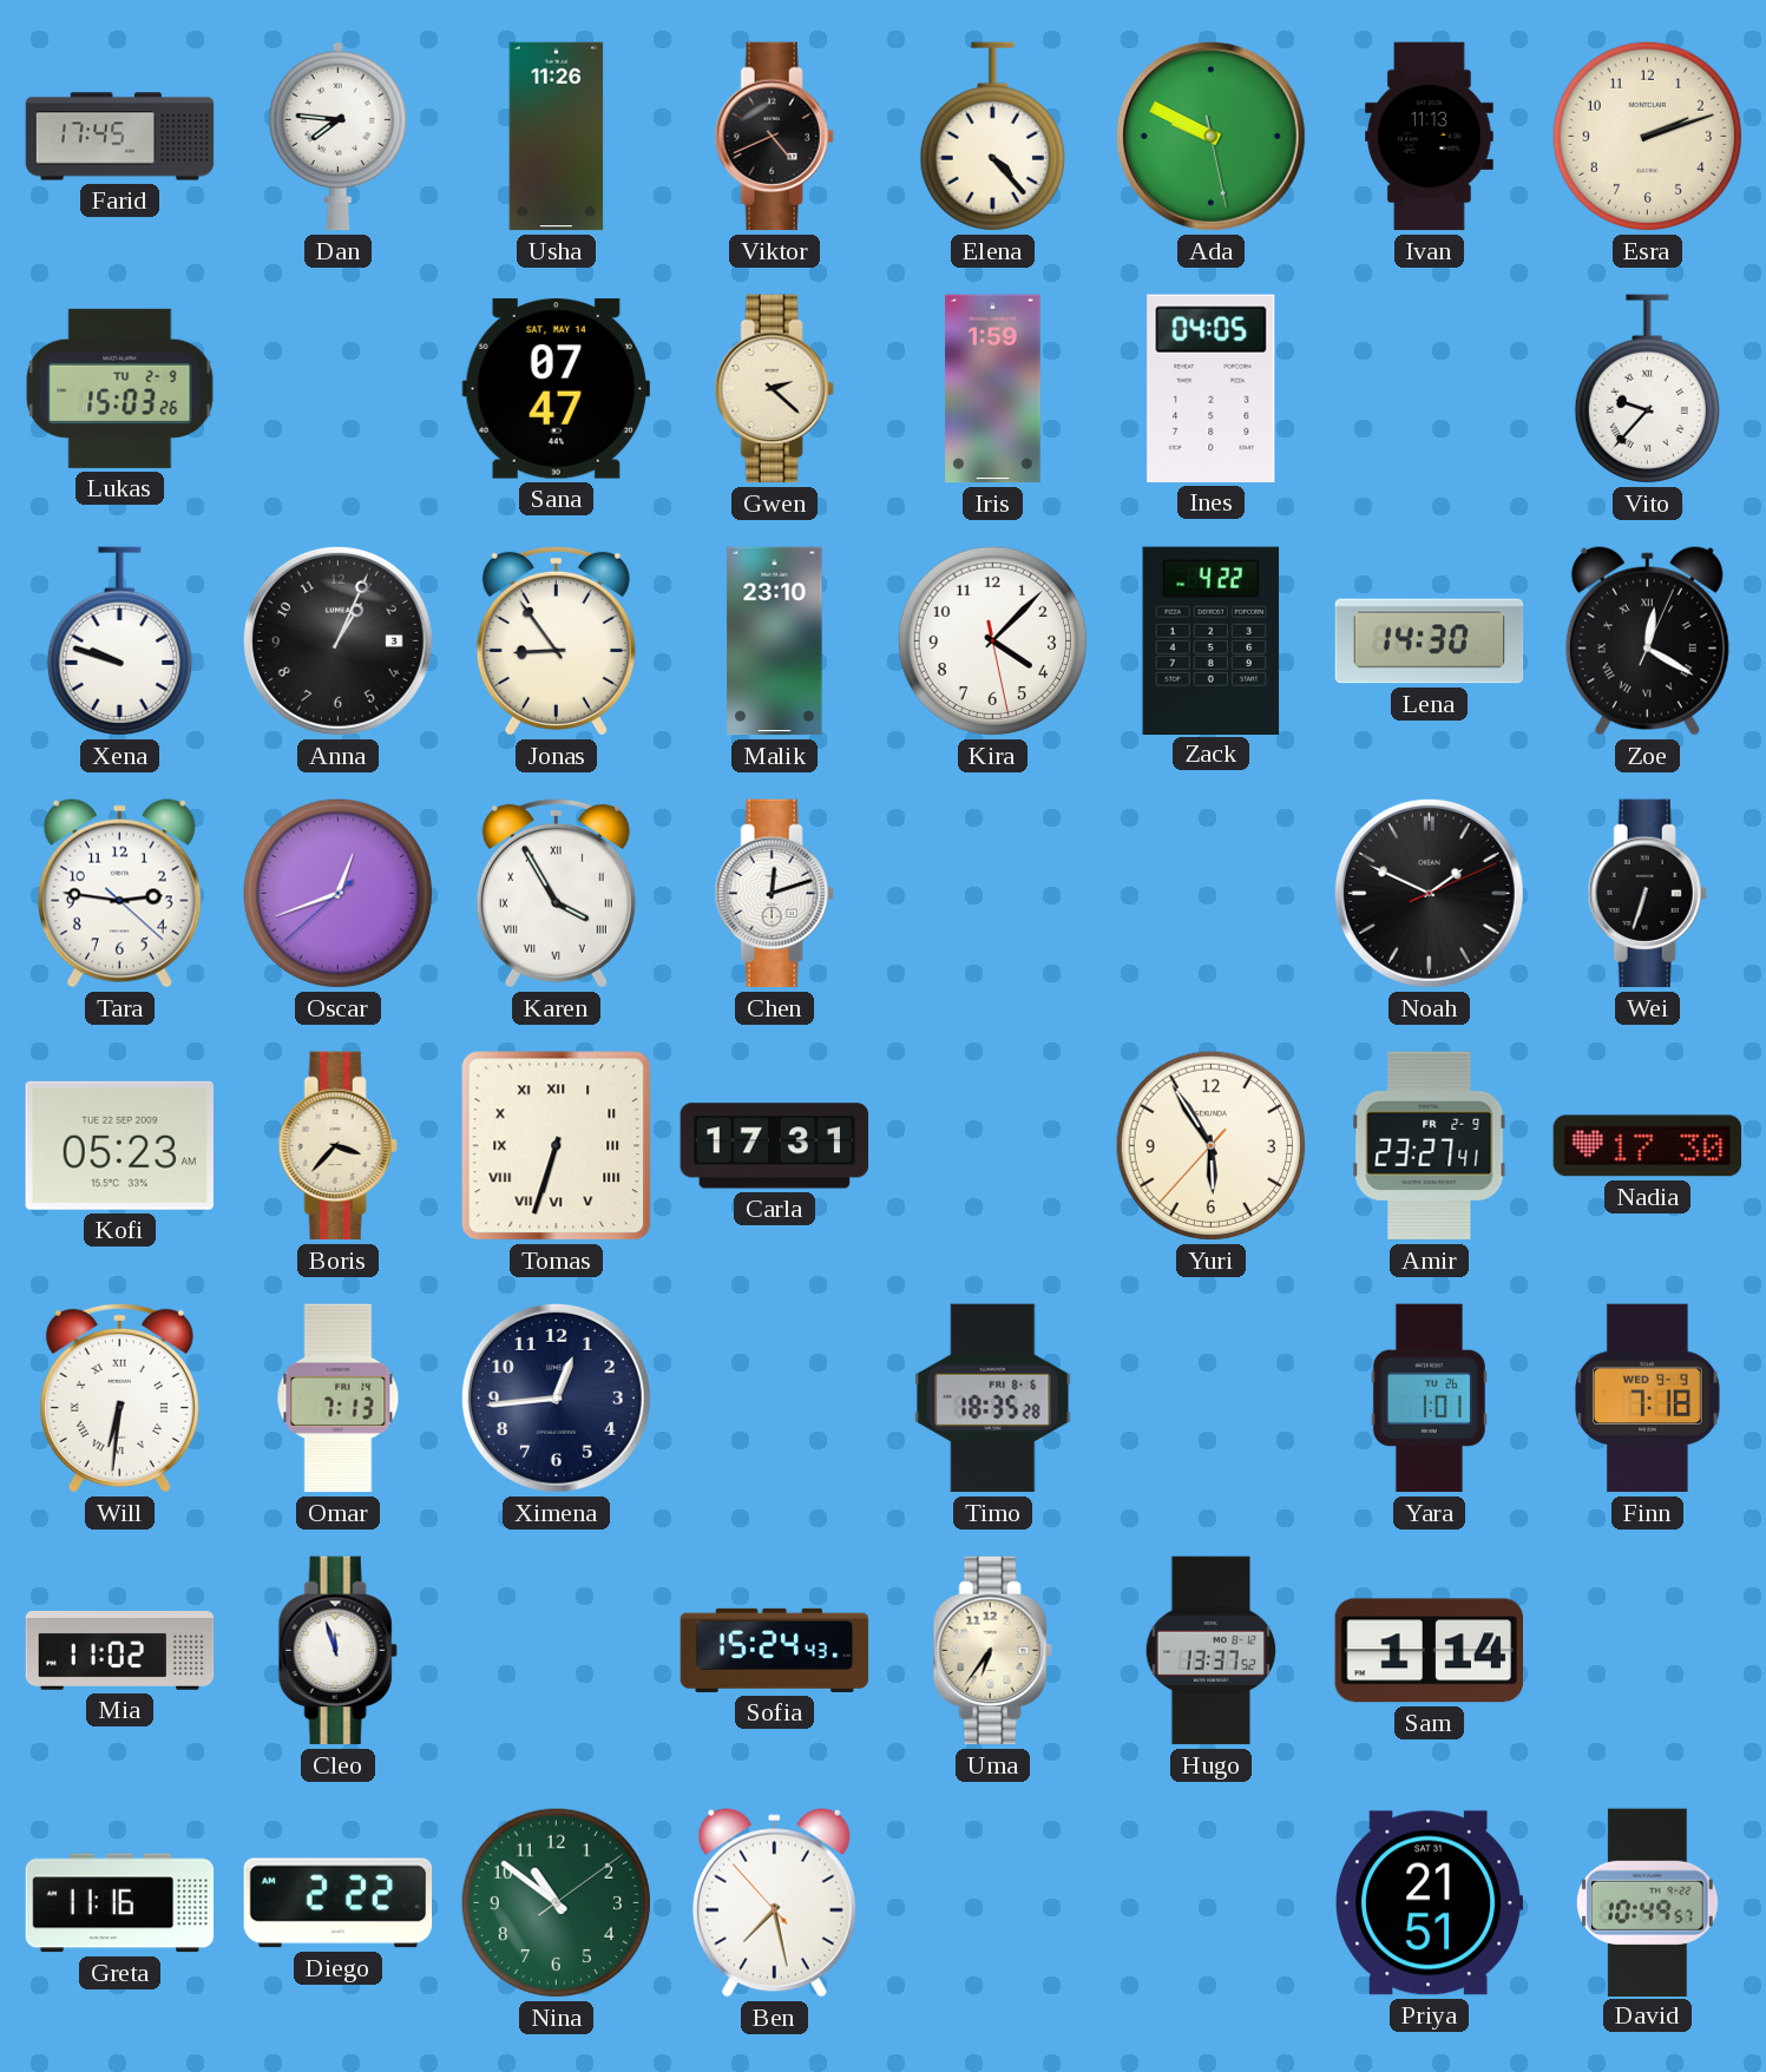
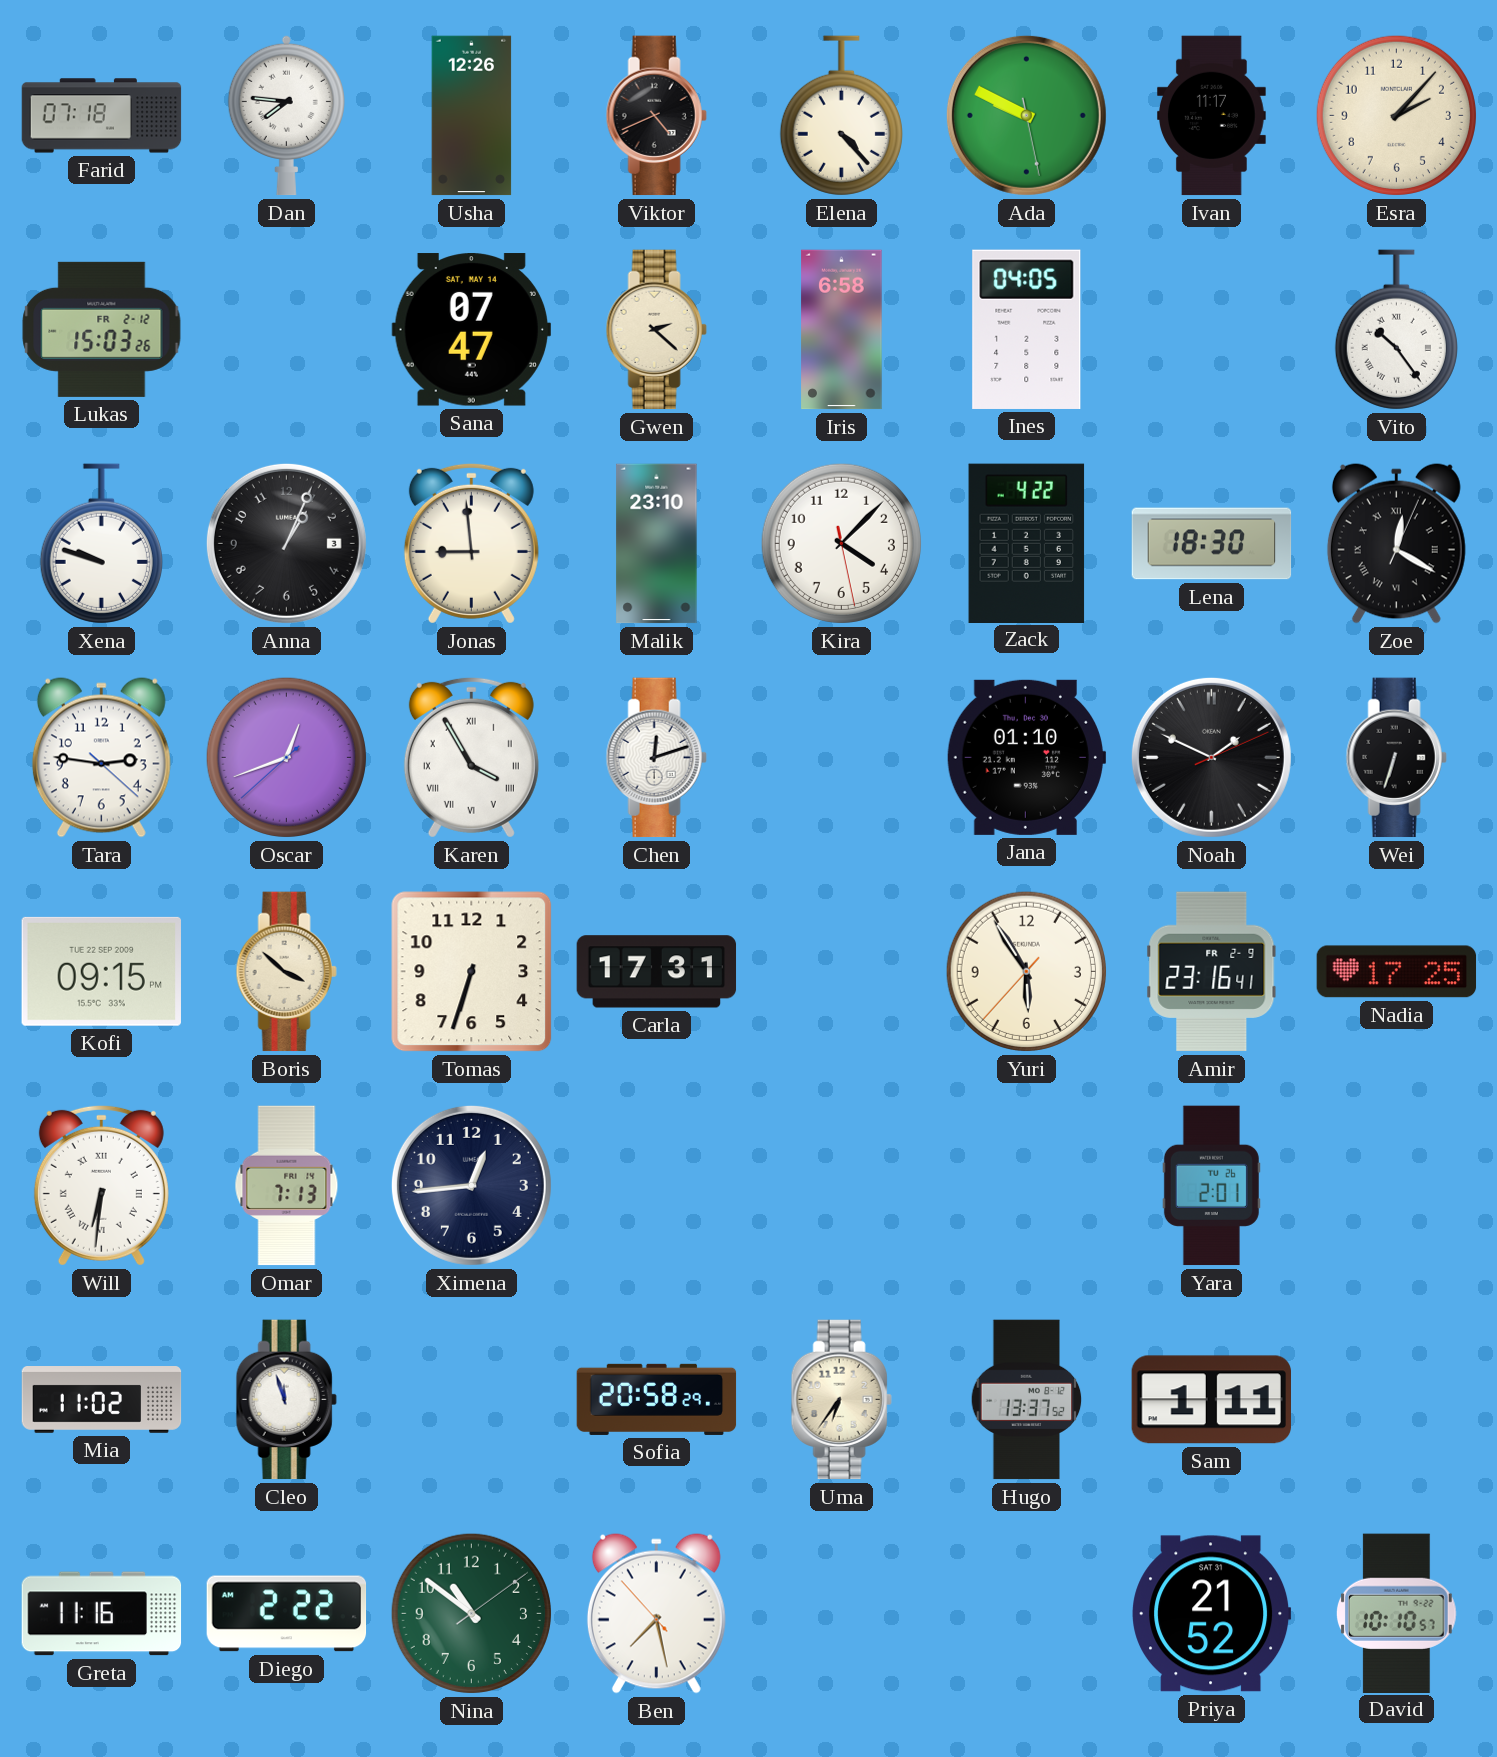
Farid: 17:45 -> 07:18
Usha: 11:26 -> 12:26
Ivan: 11:13 -> 11:17
Esra: 2:12 -> 2:07
Lukas date: TU 2-9 -> FR 2-12
Iris: 1:59 -> 6:58
Vito: 9:37 -> 10:24
Jonas: 8:54 -> 8:59
Lena: 14:30 -> 18:30
Jana: none -> 01:10
Kofi: 05:23 -> 09:15
Boris: 3:37 -> 3:52
Tomas numerals: Roman -> Arabic
Amir: 23:27 -> 23:16
Nadia: 17:30 -> 17:25
Timo: 18:35 -> none
Yara: 1:01 -> 2:01
Finn: 7:18 -> none
Sofia: 15:24 -> 20:58
Sam: 1:14 -> 1:11
Priya: 21:51 -> 21:52
David: 10:49 -> 10:10
